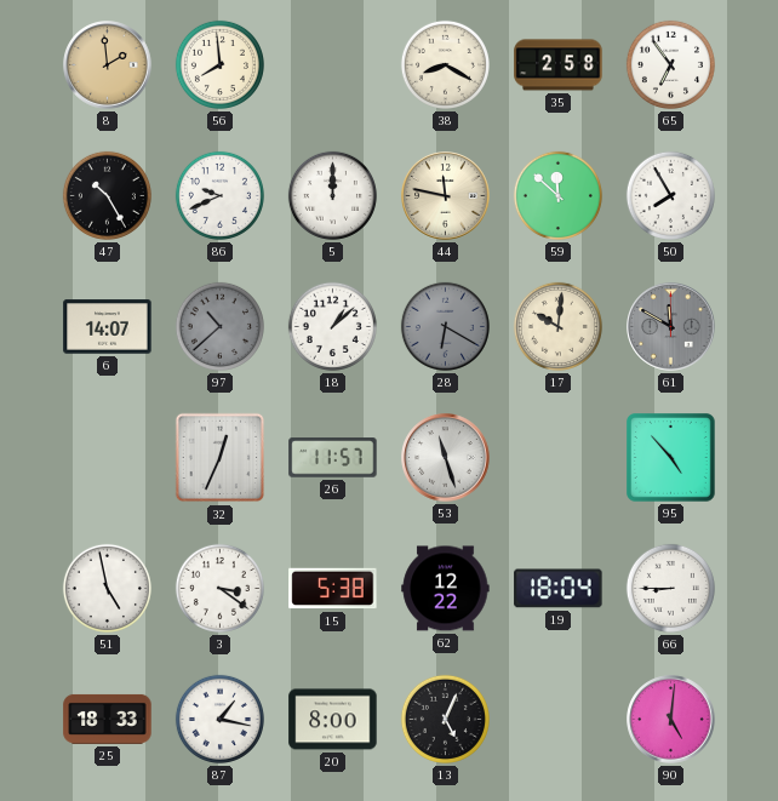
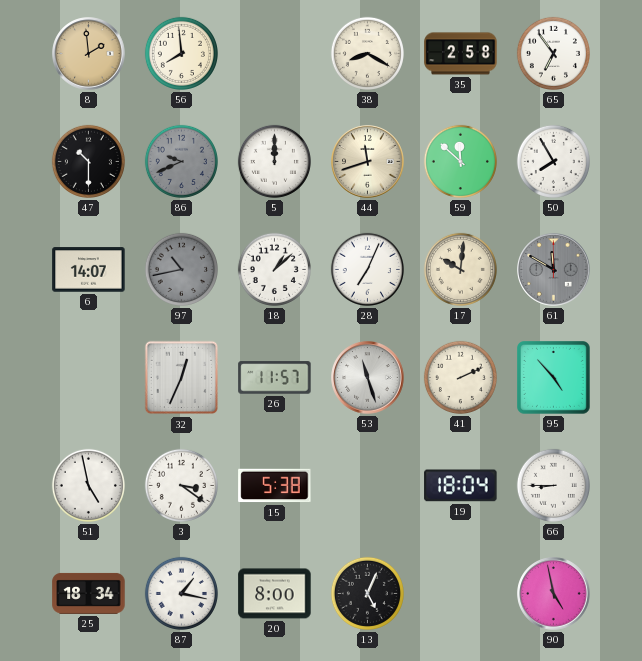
47: 10:25 -> 10:30
86 dial: white -> grey
44: 11:47 -> 11:42
97: 10:38 -> 10:43
28: 6:20 -> 7:04
28 dial: grey -> white
41: none -> 2:11
62: 12:22 -> none
25: 18:33 -> 18:34
90: 5:01 -> 4:58
